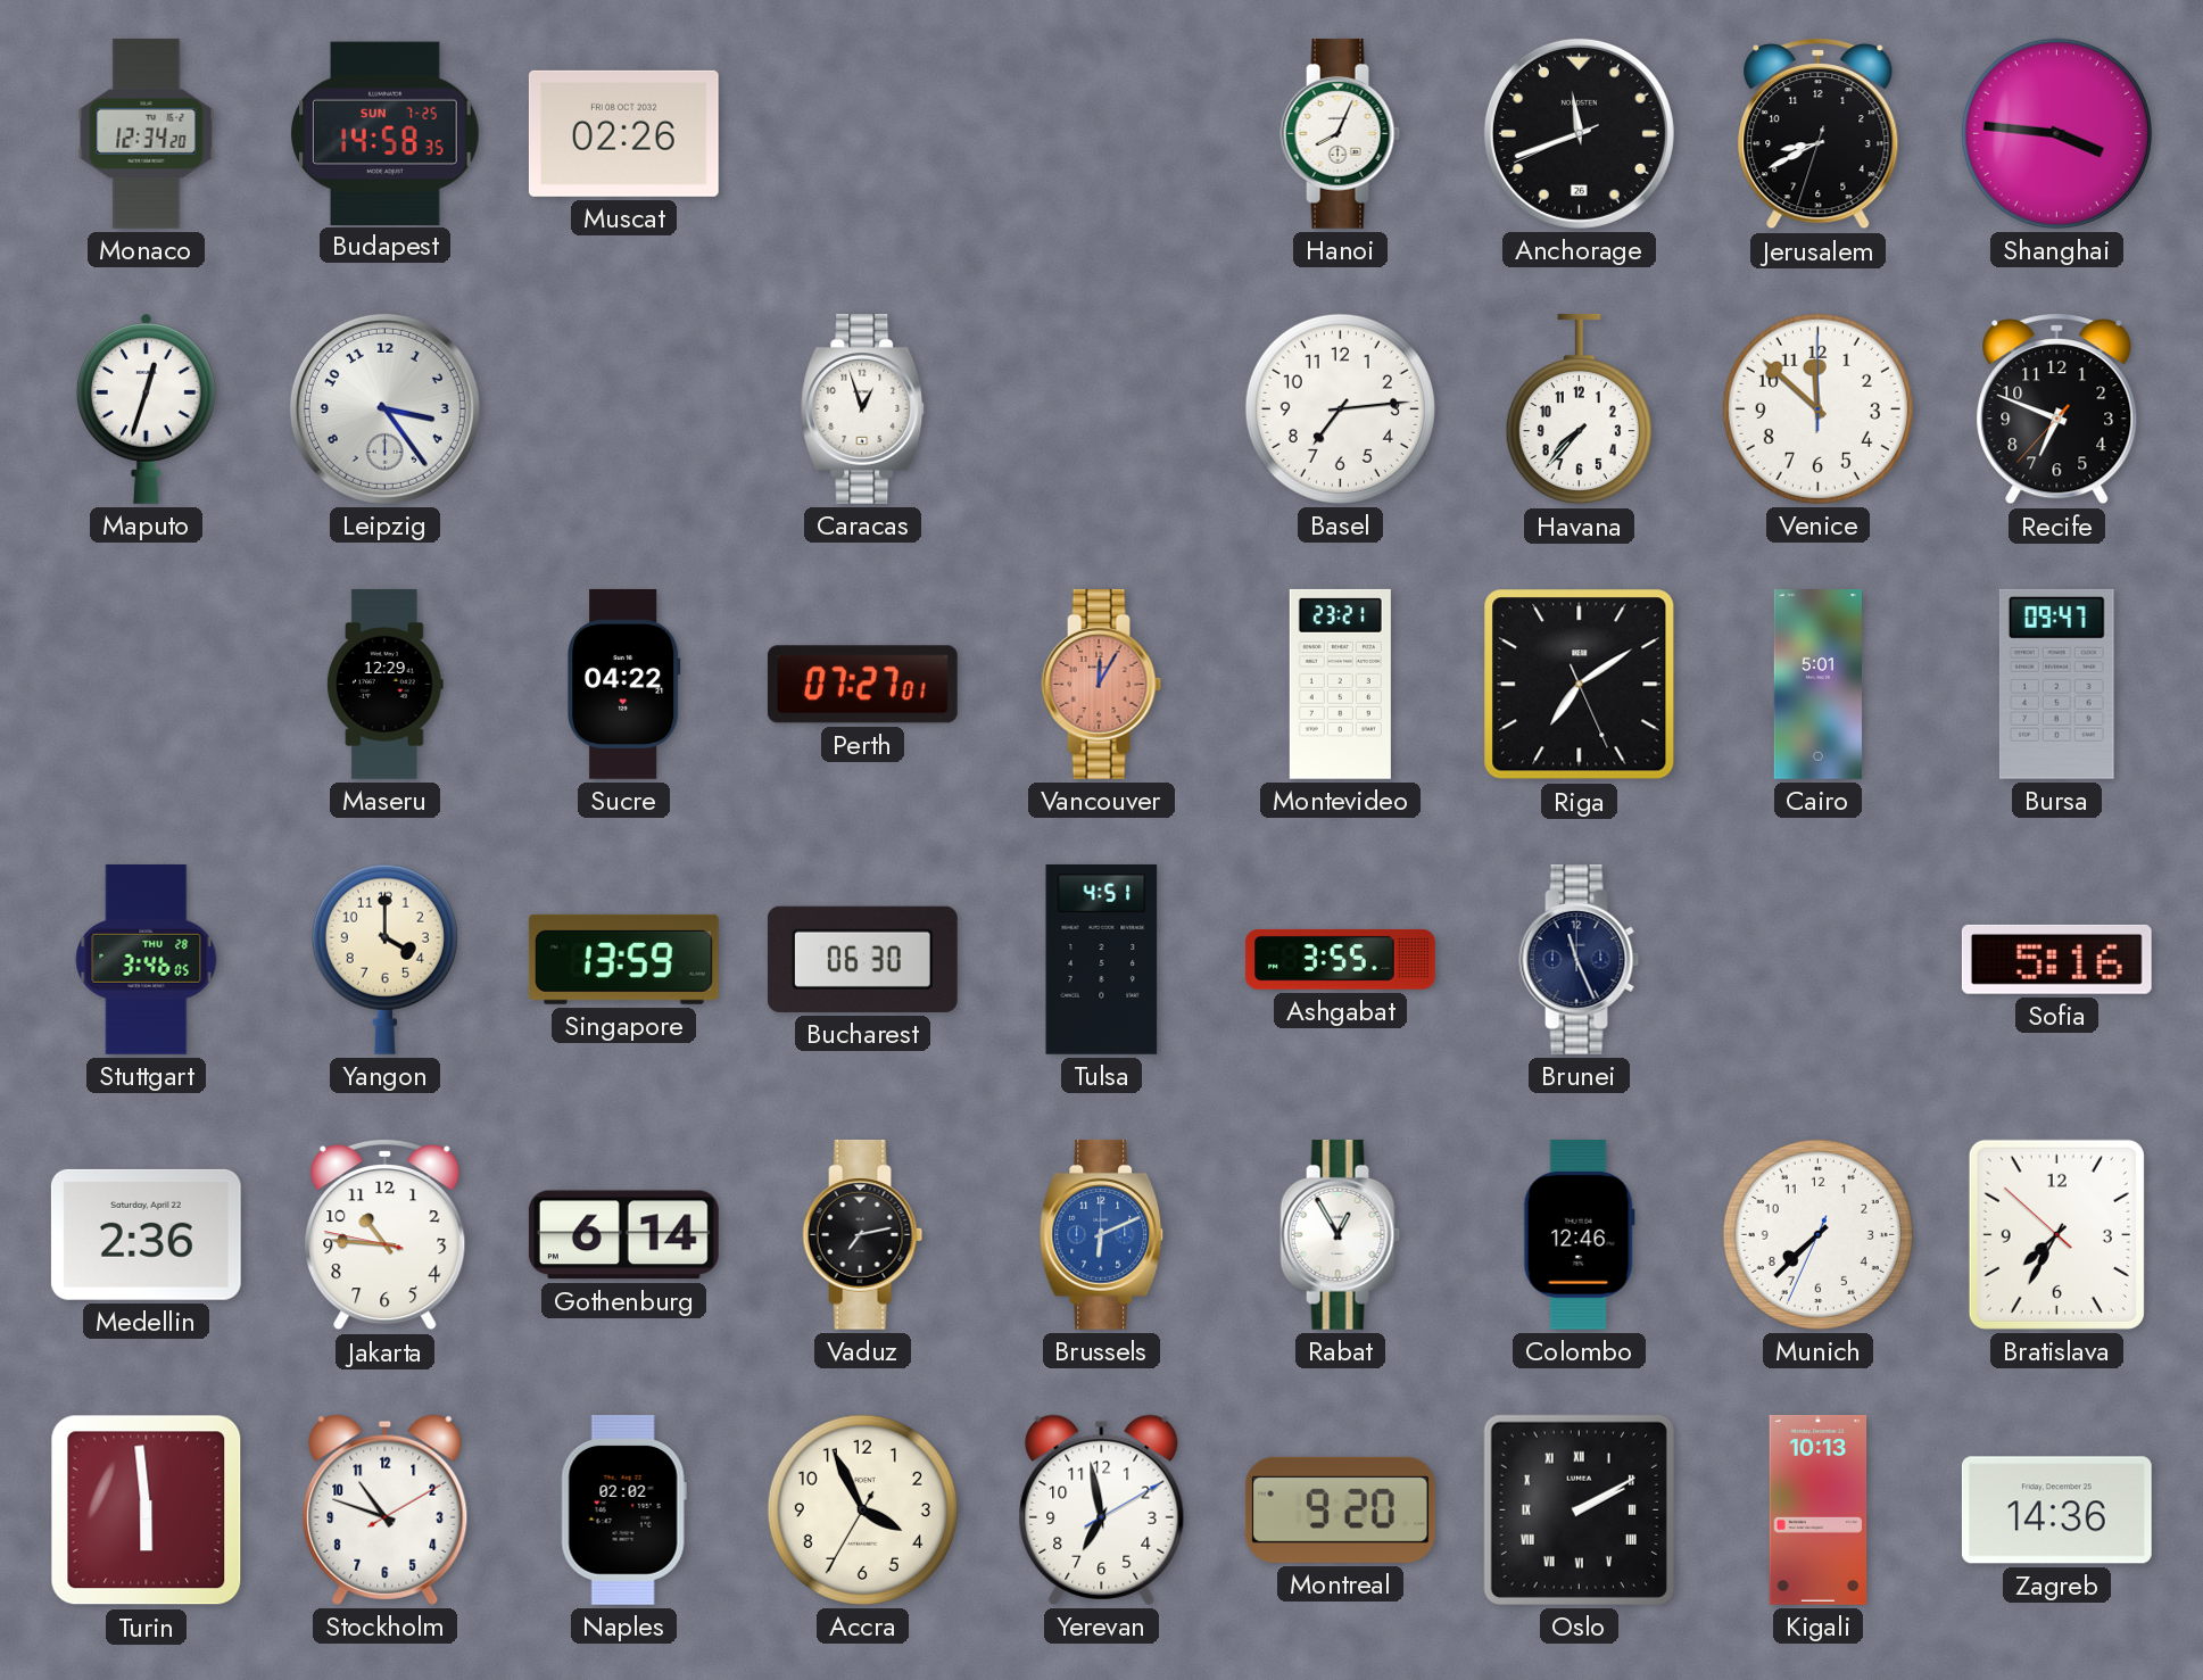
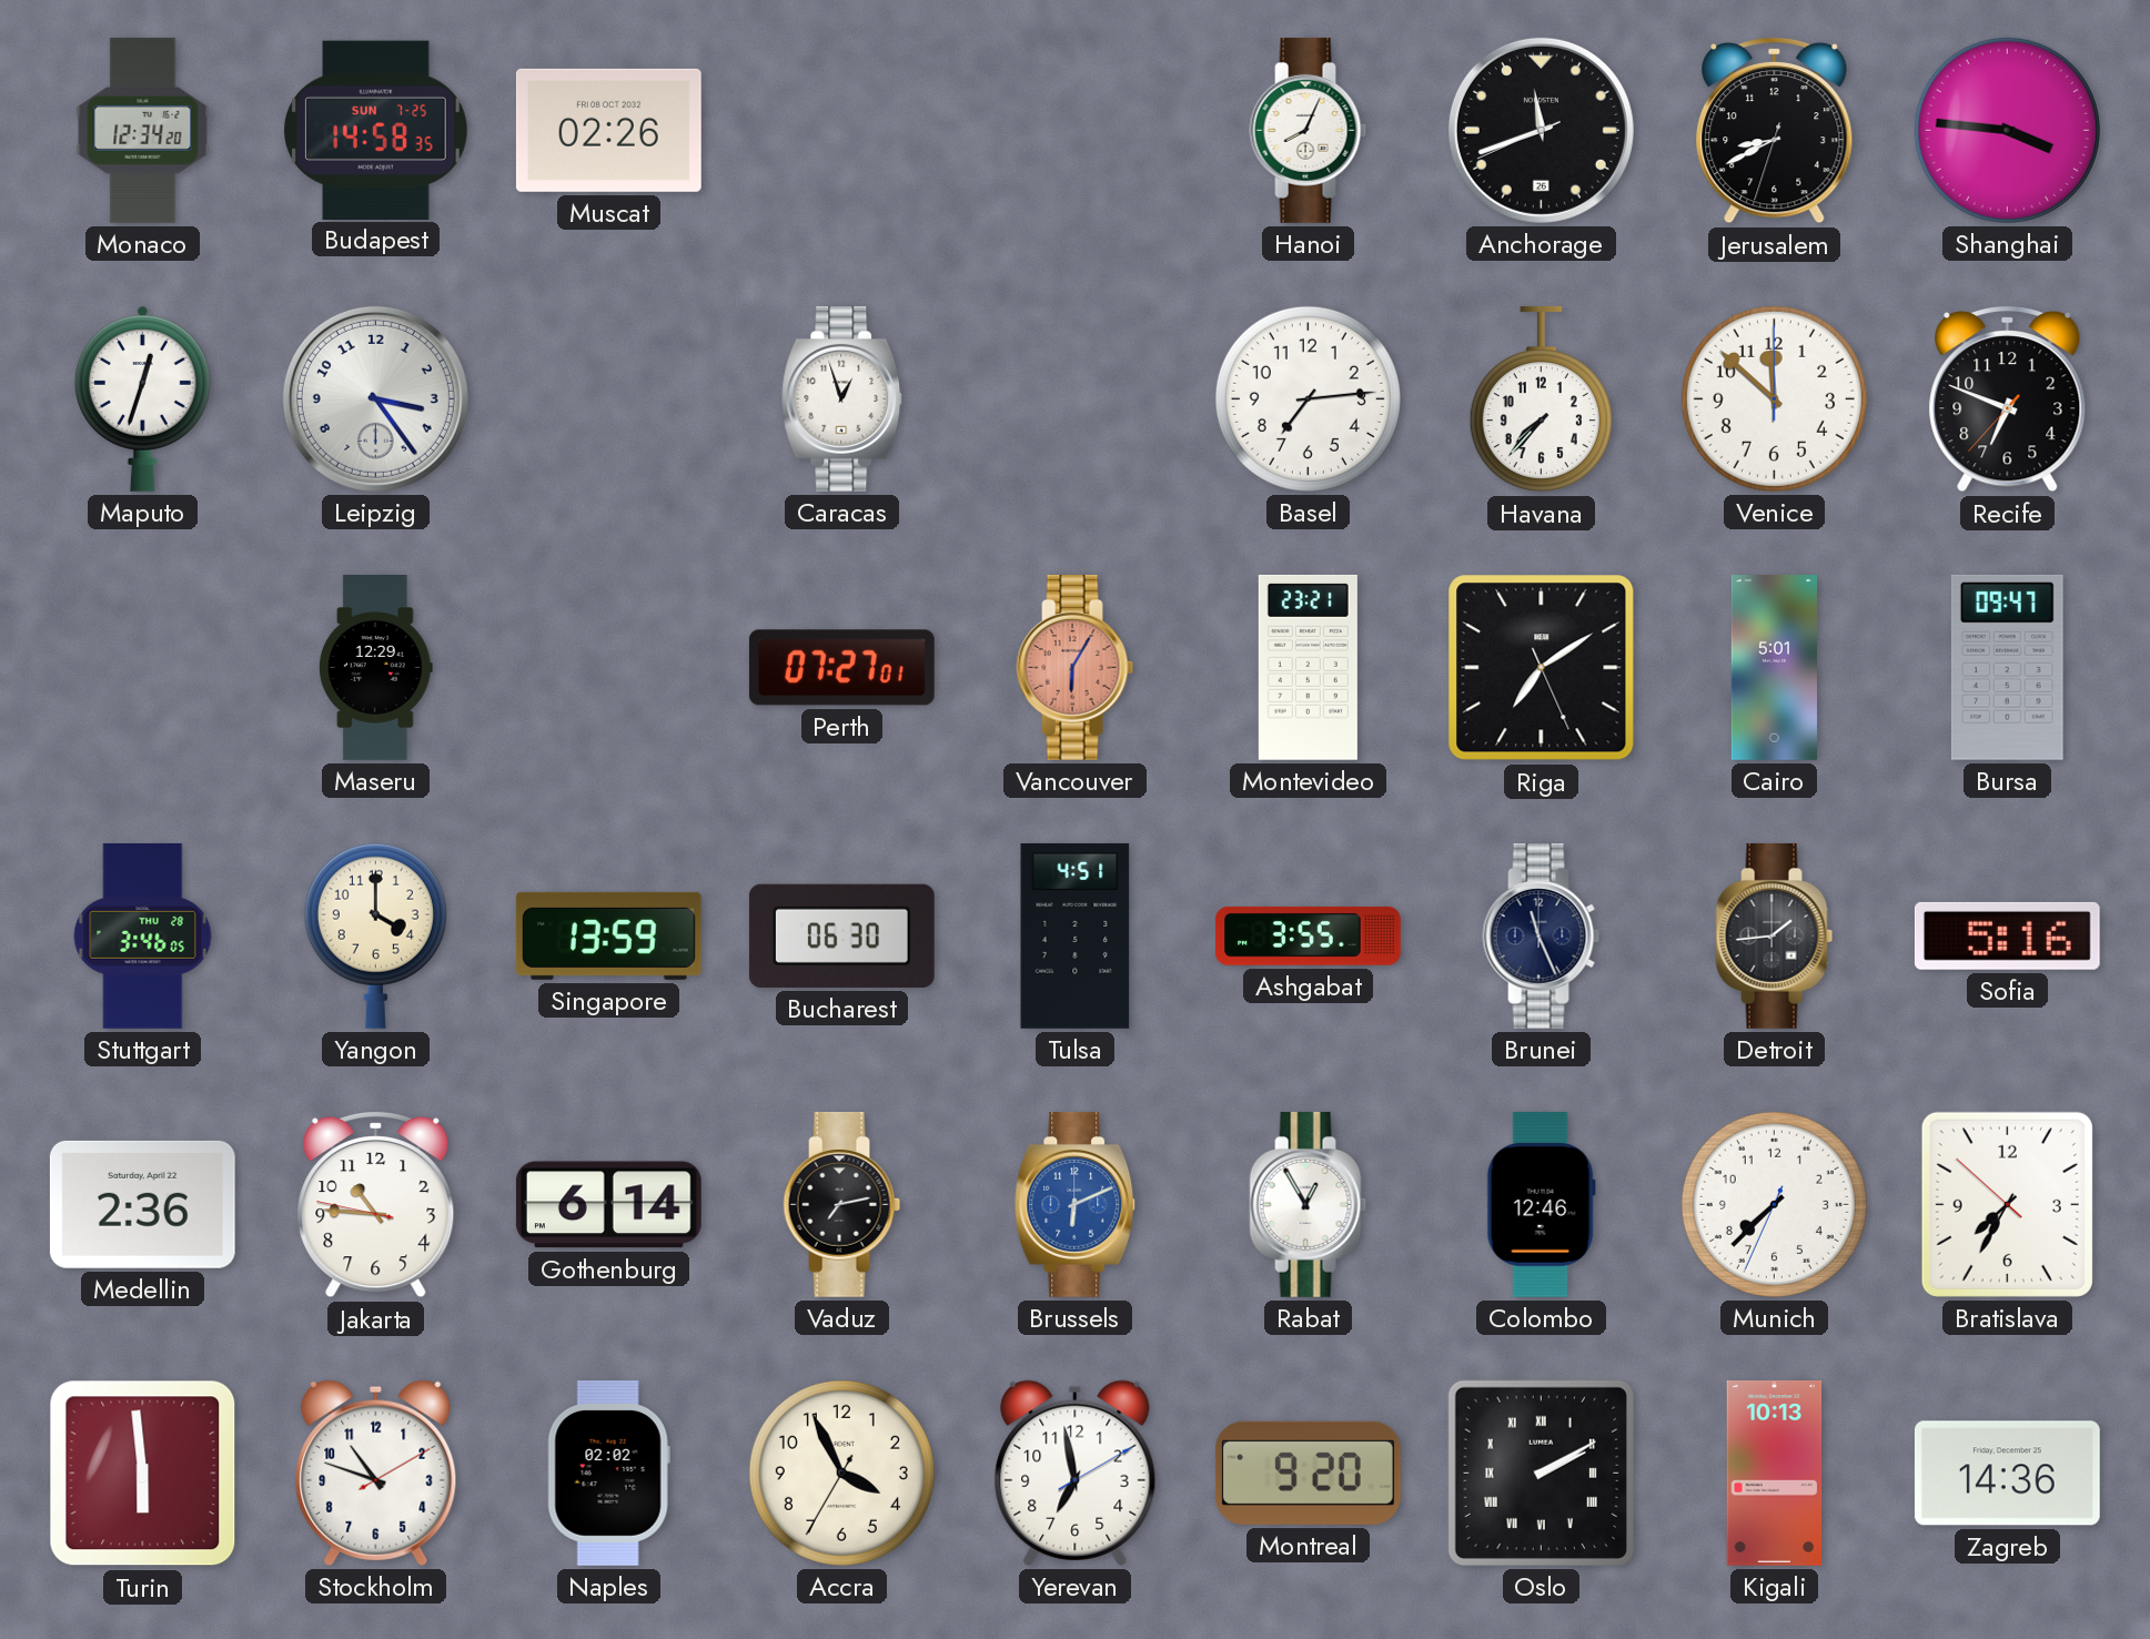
Sucre: 04:22 -> none
Vancouver: 12:05 -> 6:05
Detroit: none -> 1:44
